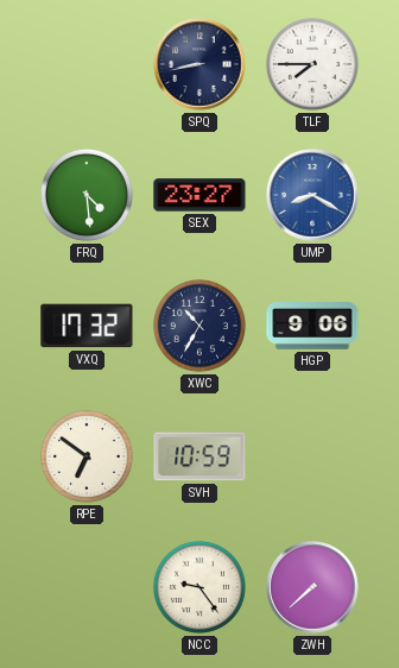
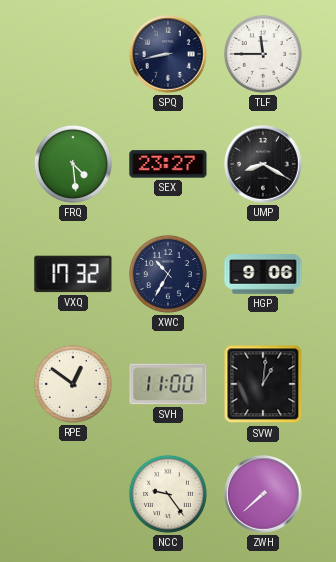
TLF: 7:45 -> 11:45
UMP dial: blue -> black
RPE: 6:51 -> 12:51
SVH: 10:59 -> 11:00
SVW: none -> 1:01
